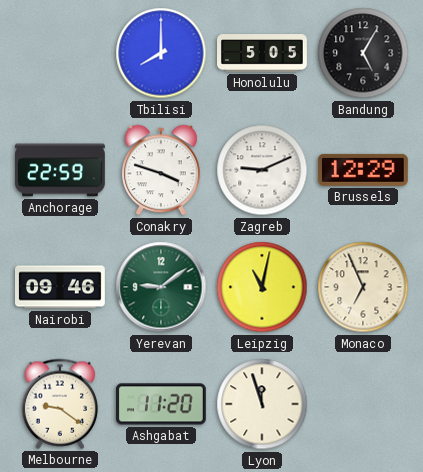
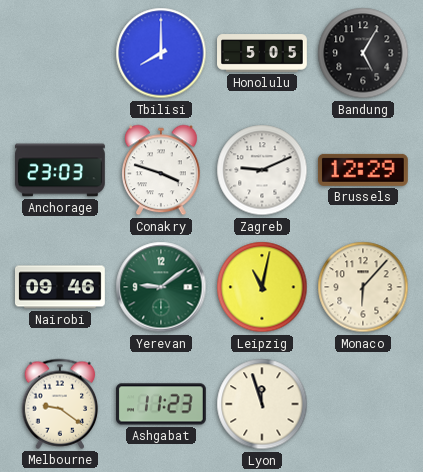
Anchorage: 22:59 -> 23:03
Monaco: 6:56 -> 6:07
Ashgabat: 11:20 -> 11:23
